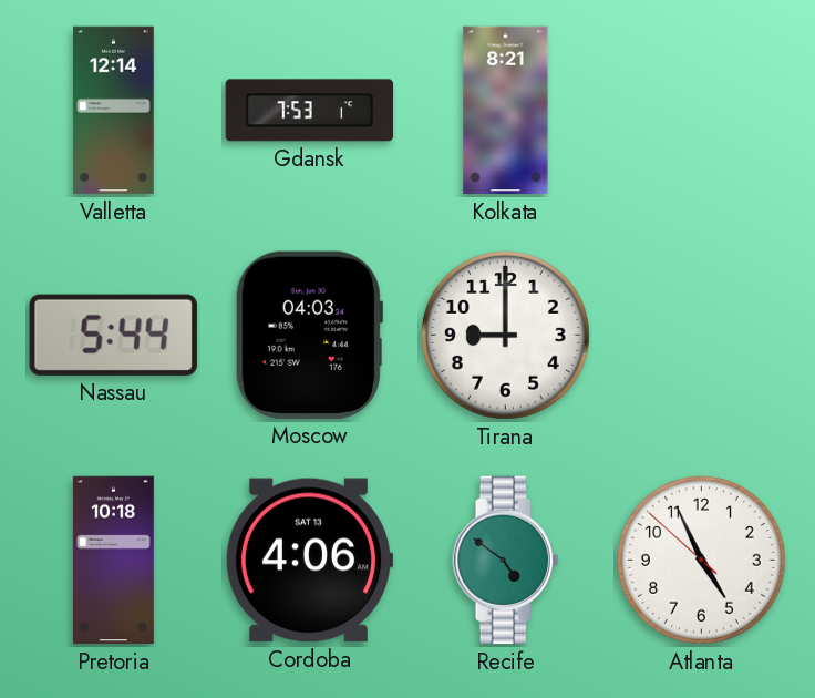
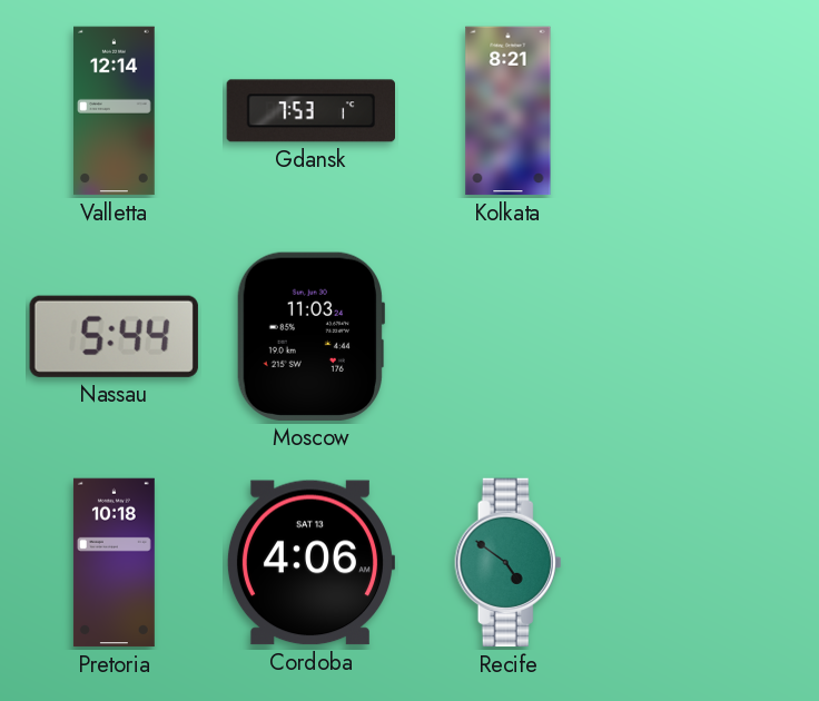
Moscow: 04:03 -> 11:03
Tirana: 9:00 -> none
Atlanta: 4:55 -> none
